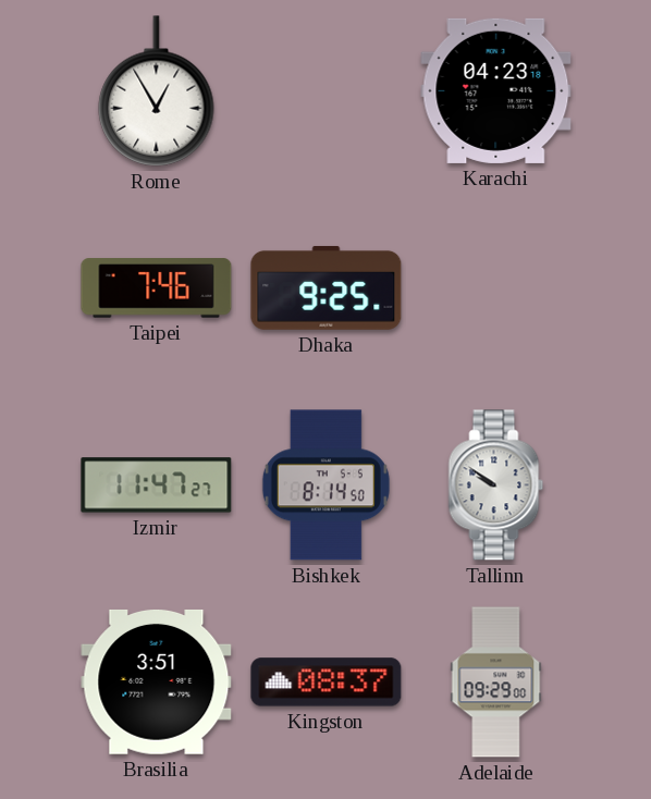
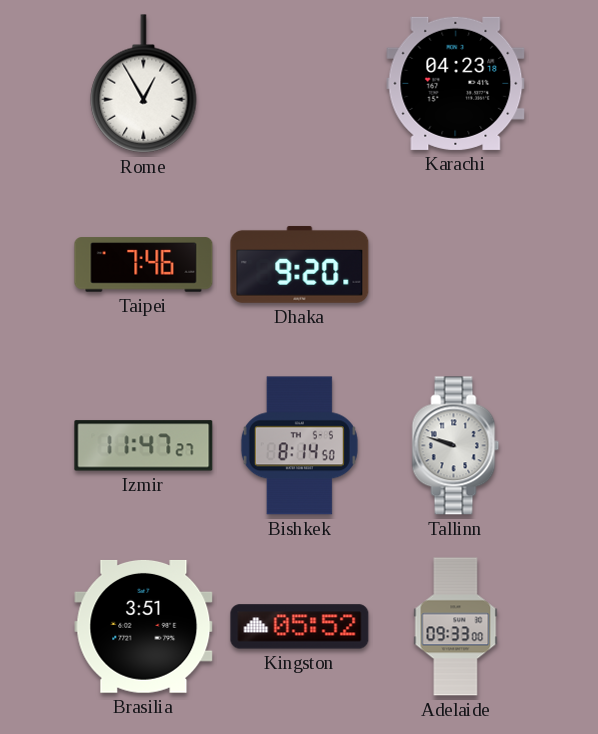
Dhaka: 9:25 -> 9:20
Tallinn: 9:51 -> 9:48
Kingston: 08:37 -> 05:52
Adelaide: 09:29 -> 09:33
